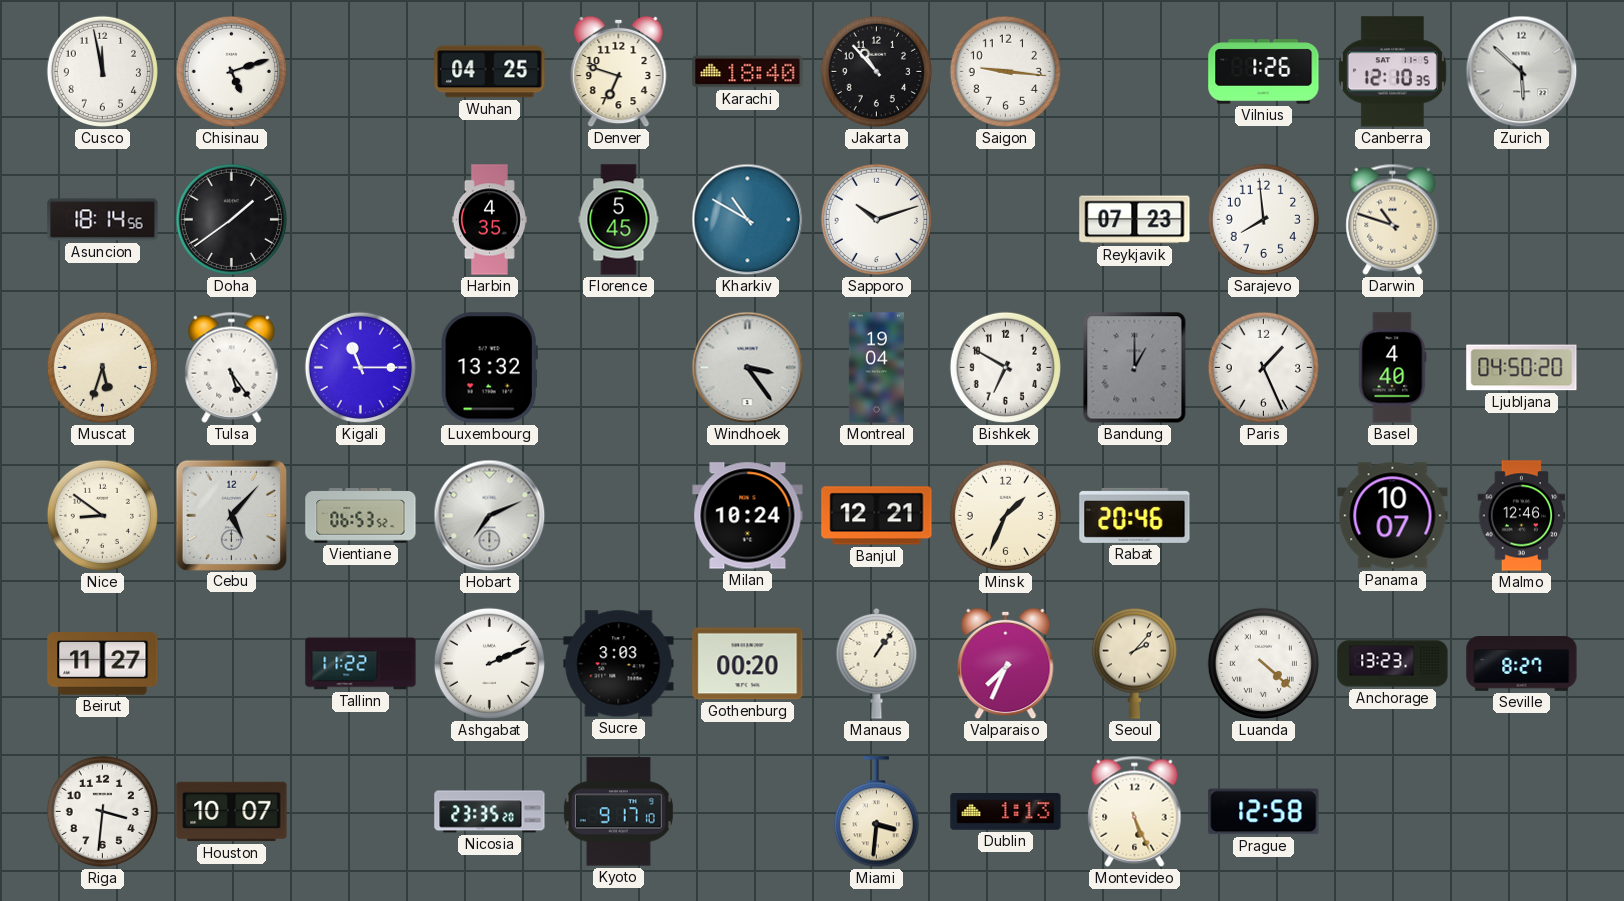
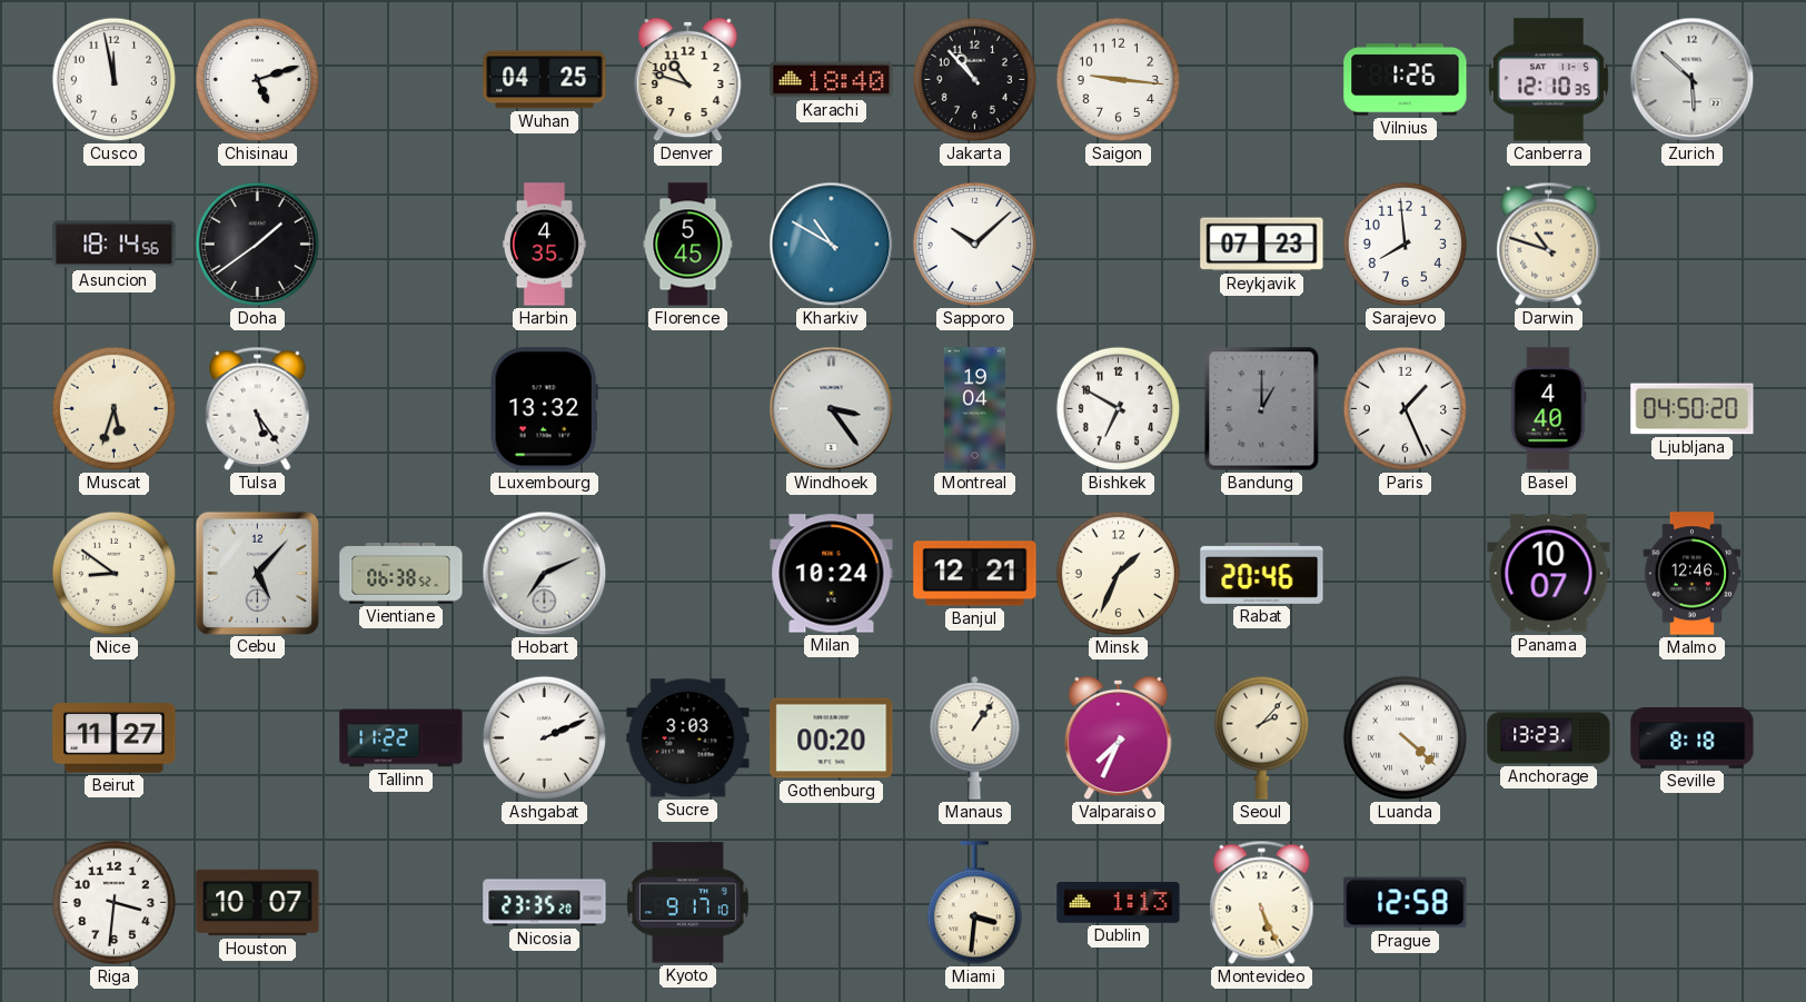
Denver: 6:48 -> 10:48
Sapporo: 10:12 -> 10:08
Kigali: 11:15 -> none
Vientiane: 06:53 -> 06:38
Seville: 8:27 -> 8:18
